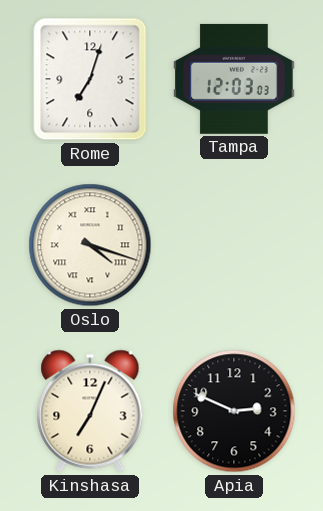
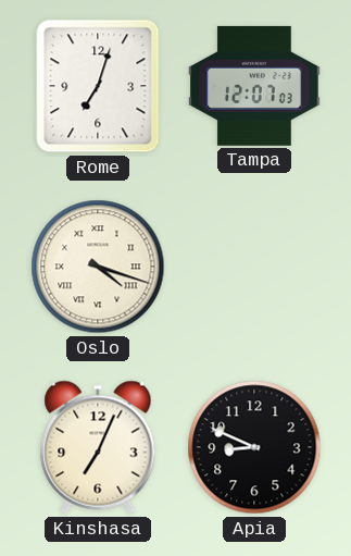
Tampa: 12:03 -> 12:07
Apia: 2:49 -> 8:49
